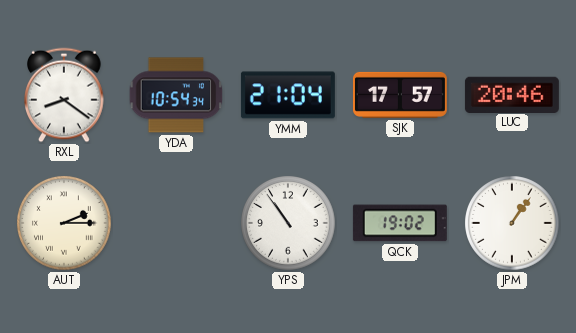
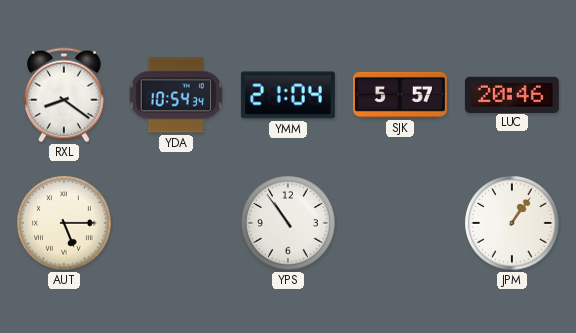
SJK: 17:57 -> 5:57
AUT: 2:15 -> 5:15
QCK: 19:02 -> none
